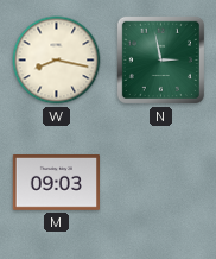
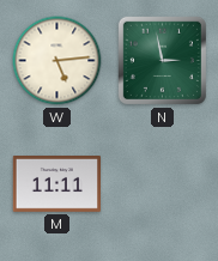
W: 8:17 -> 5:14
M: 09:03 -> 11:11
